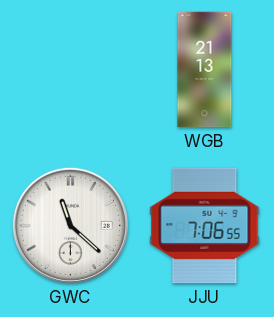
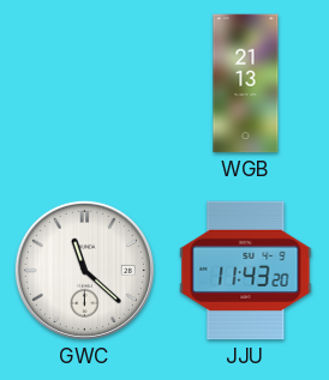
JJU: 7:06 -> 11:43
